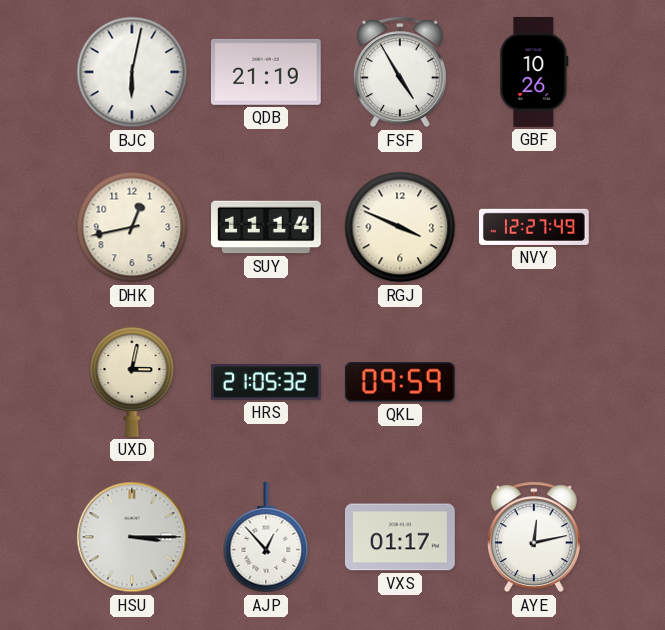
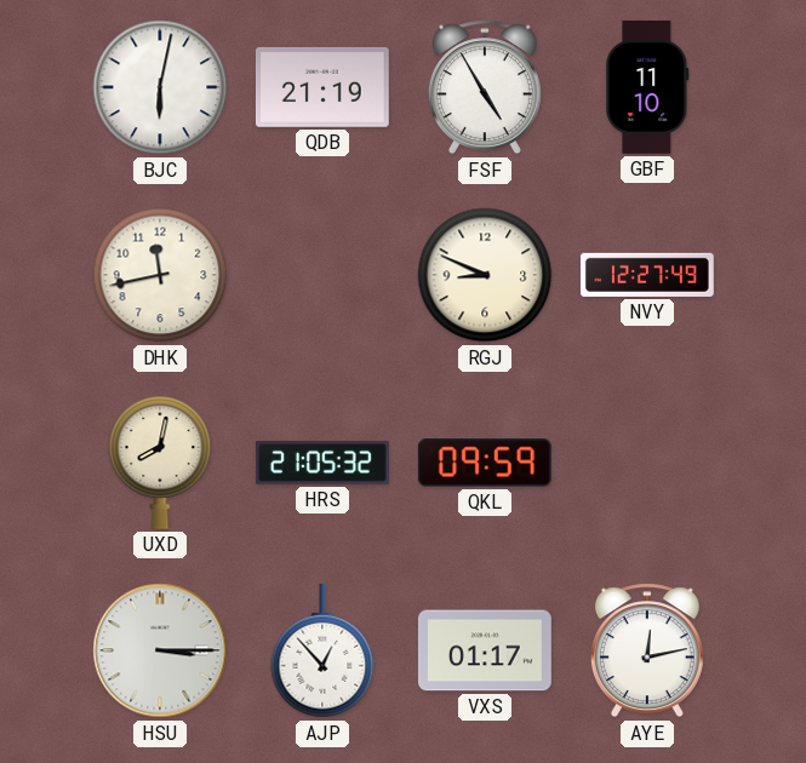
GBF: 10:26 -> 11:10
DHK: 12:43 -> 11:43
SUY: 11:14 -> none
RGJ: 3:49 -> 8:49
UXD: 3:02 -> 8:02
